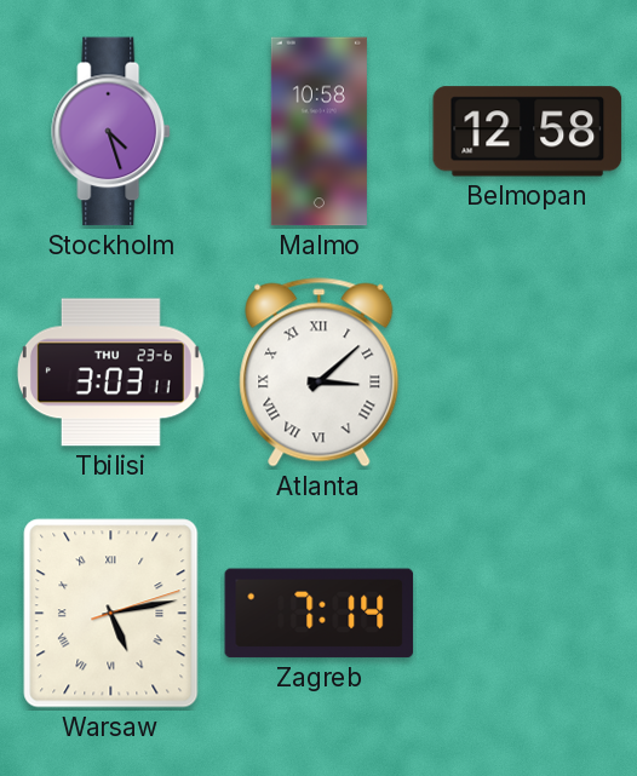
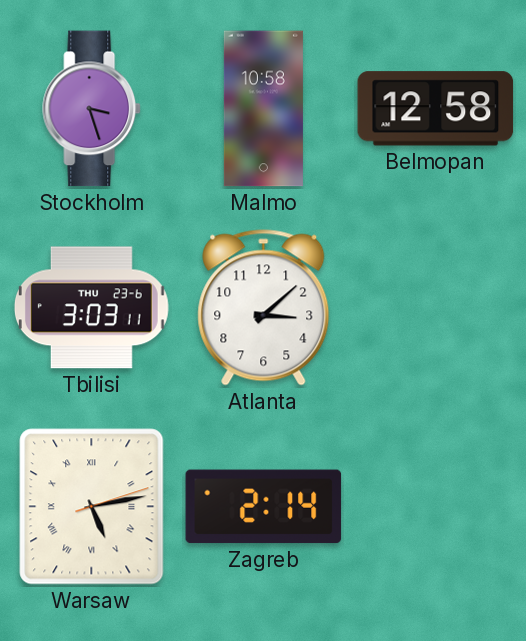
Stockholm: 4:27 -> 3:27
Atlanta numerals: Roman -> Arabic
Zagreb: 7:14 -> 2:14
